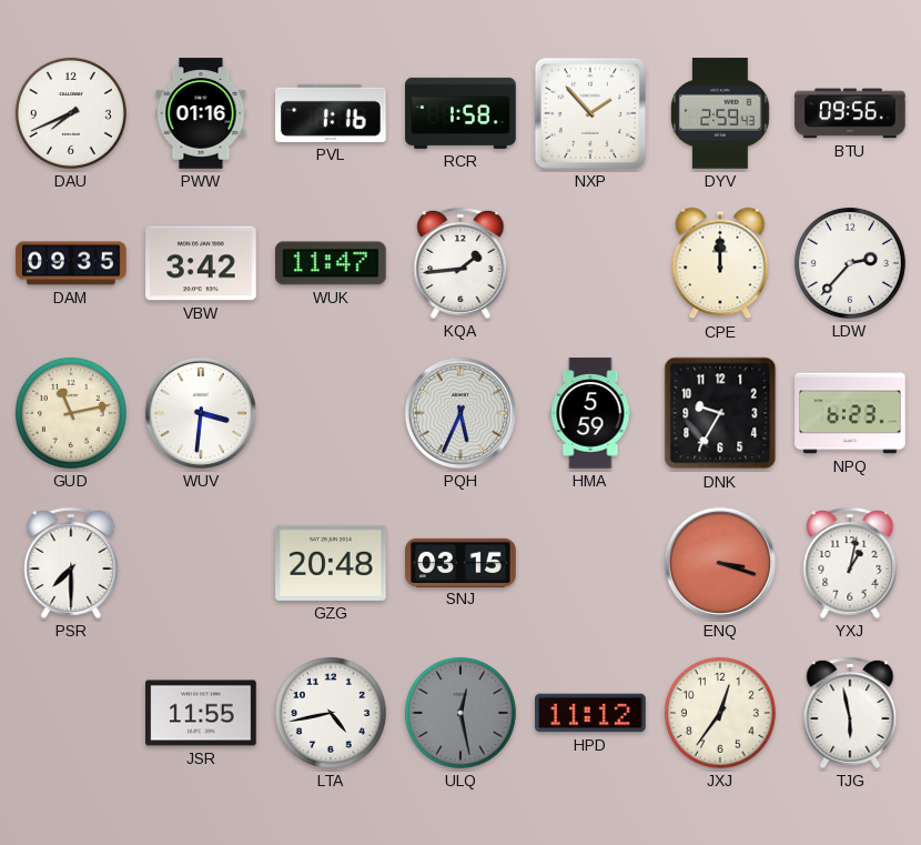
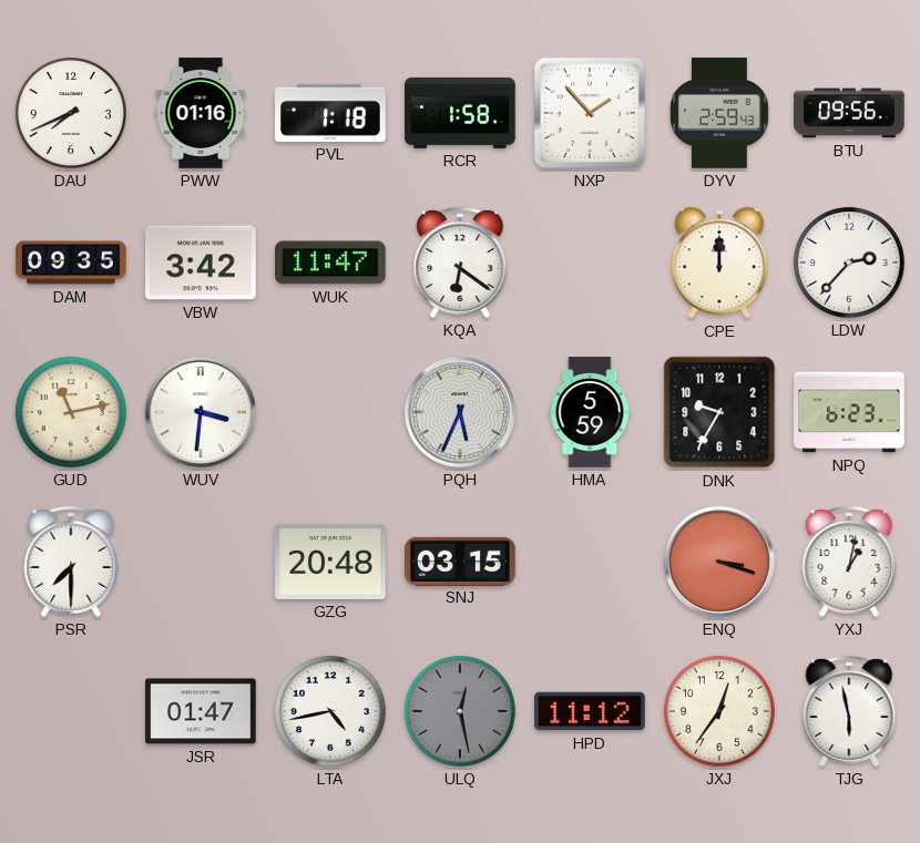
PVL: 1:16 -> 1:18
KQA: 1:44 -> 6:21
JSR: 11:55 -> 01:47
